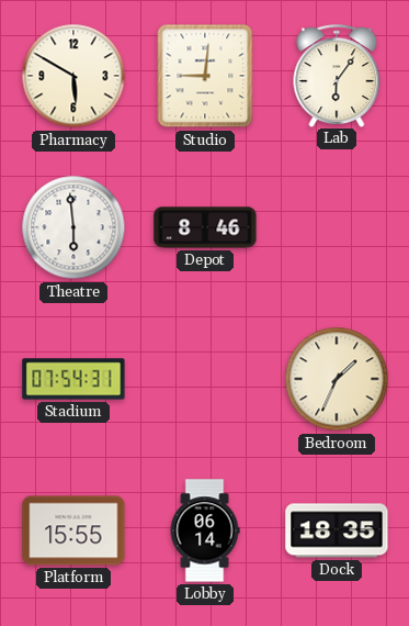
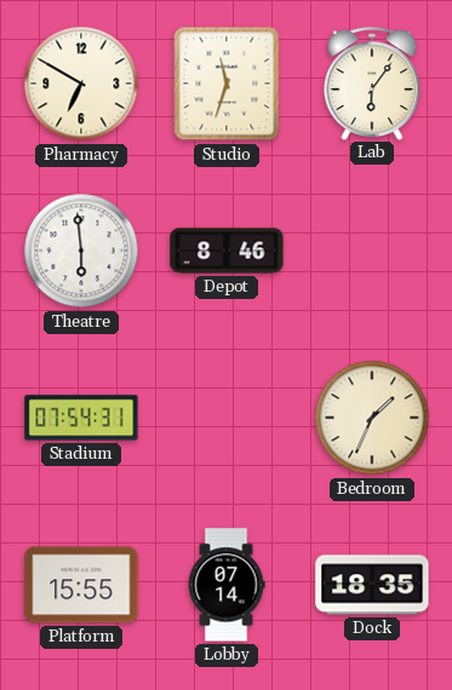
Pharmacy: 5:50 -> 6:50
Studio: 9:01 -> 11:33
Lobby: 06:14 -> 07:14
